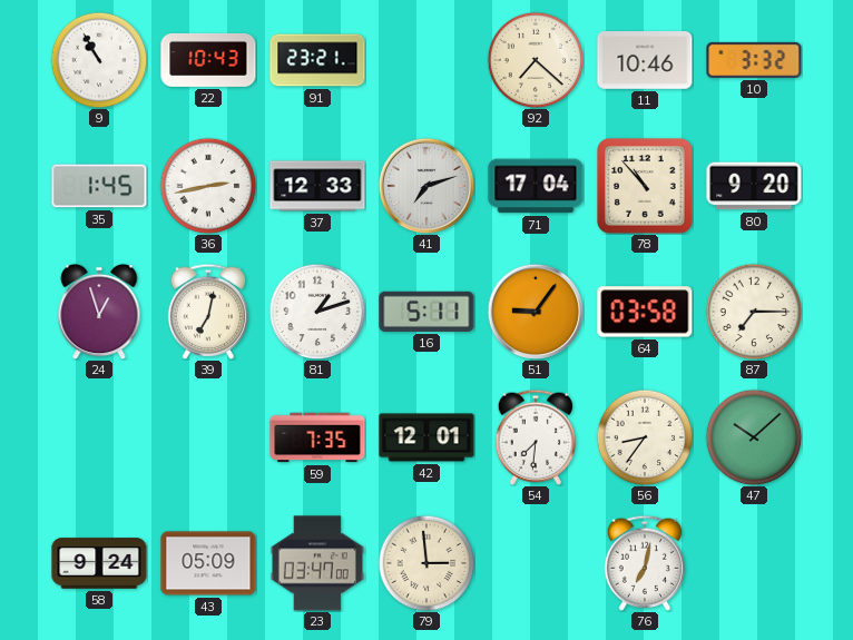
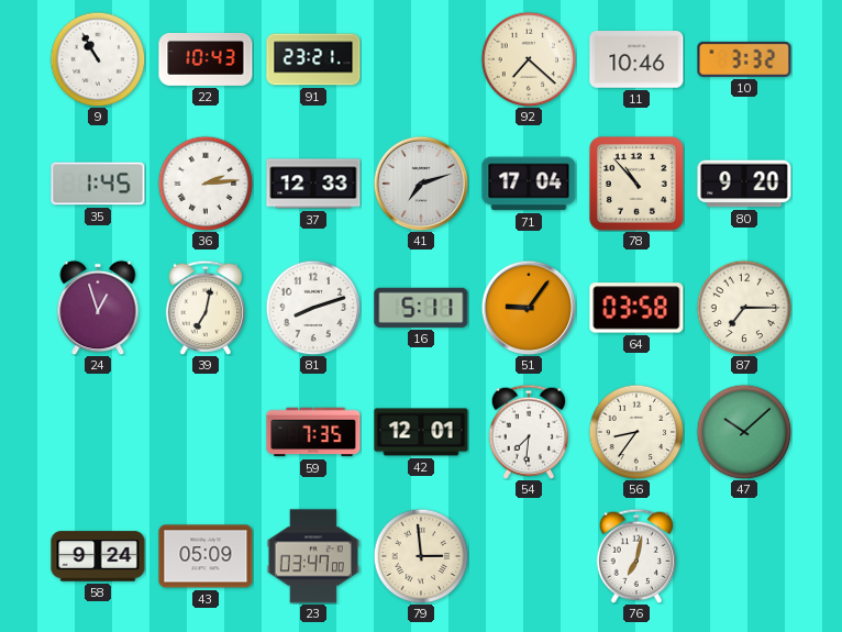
36: 2:43 -> 2:14
81: 1:12 -> 8:12
